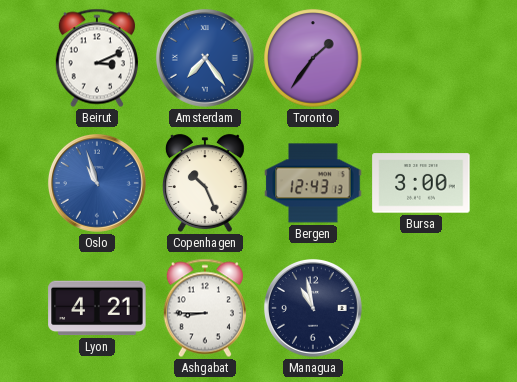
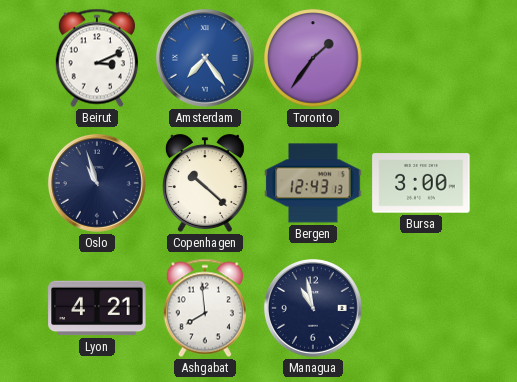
Oslo dial: blue -> navy
Copenhagen: 10:26 -> 10:22
Ashgabat: 8:45 -> 7:59
